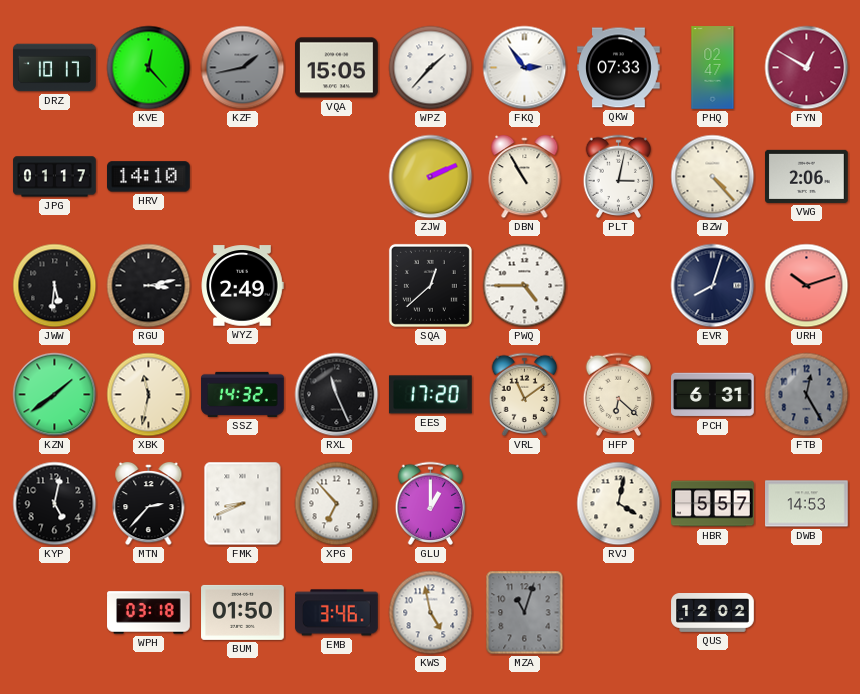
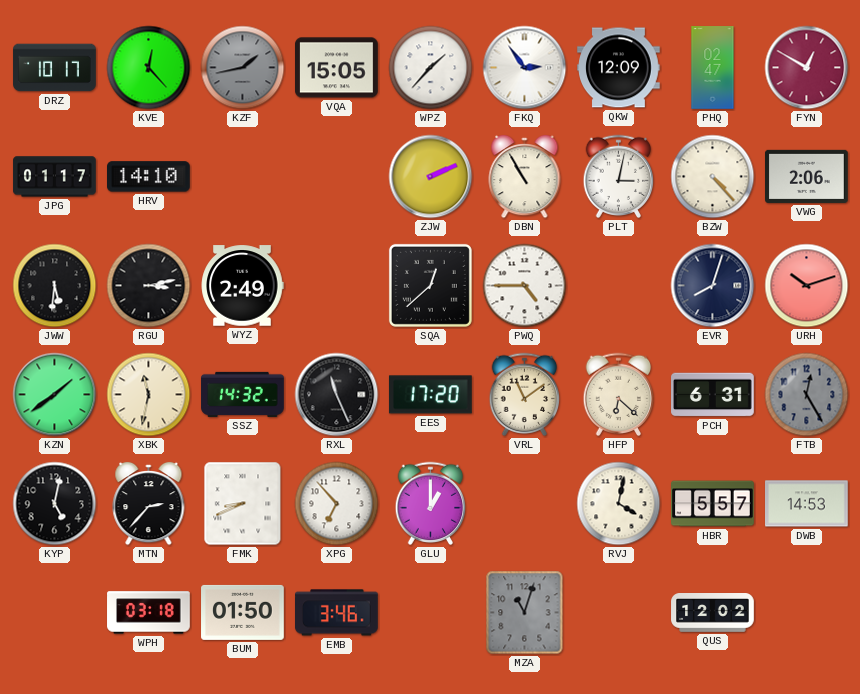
QKW: 07:33 -> 12:09
KWS: 4:58 -> none
